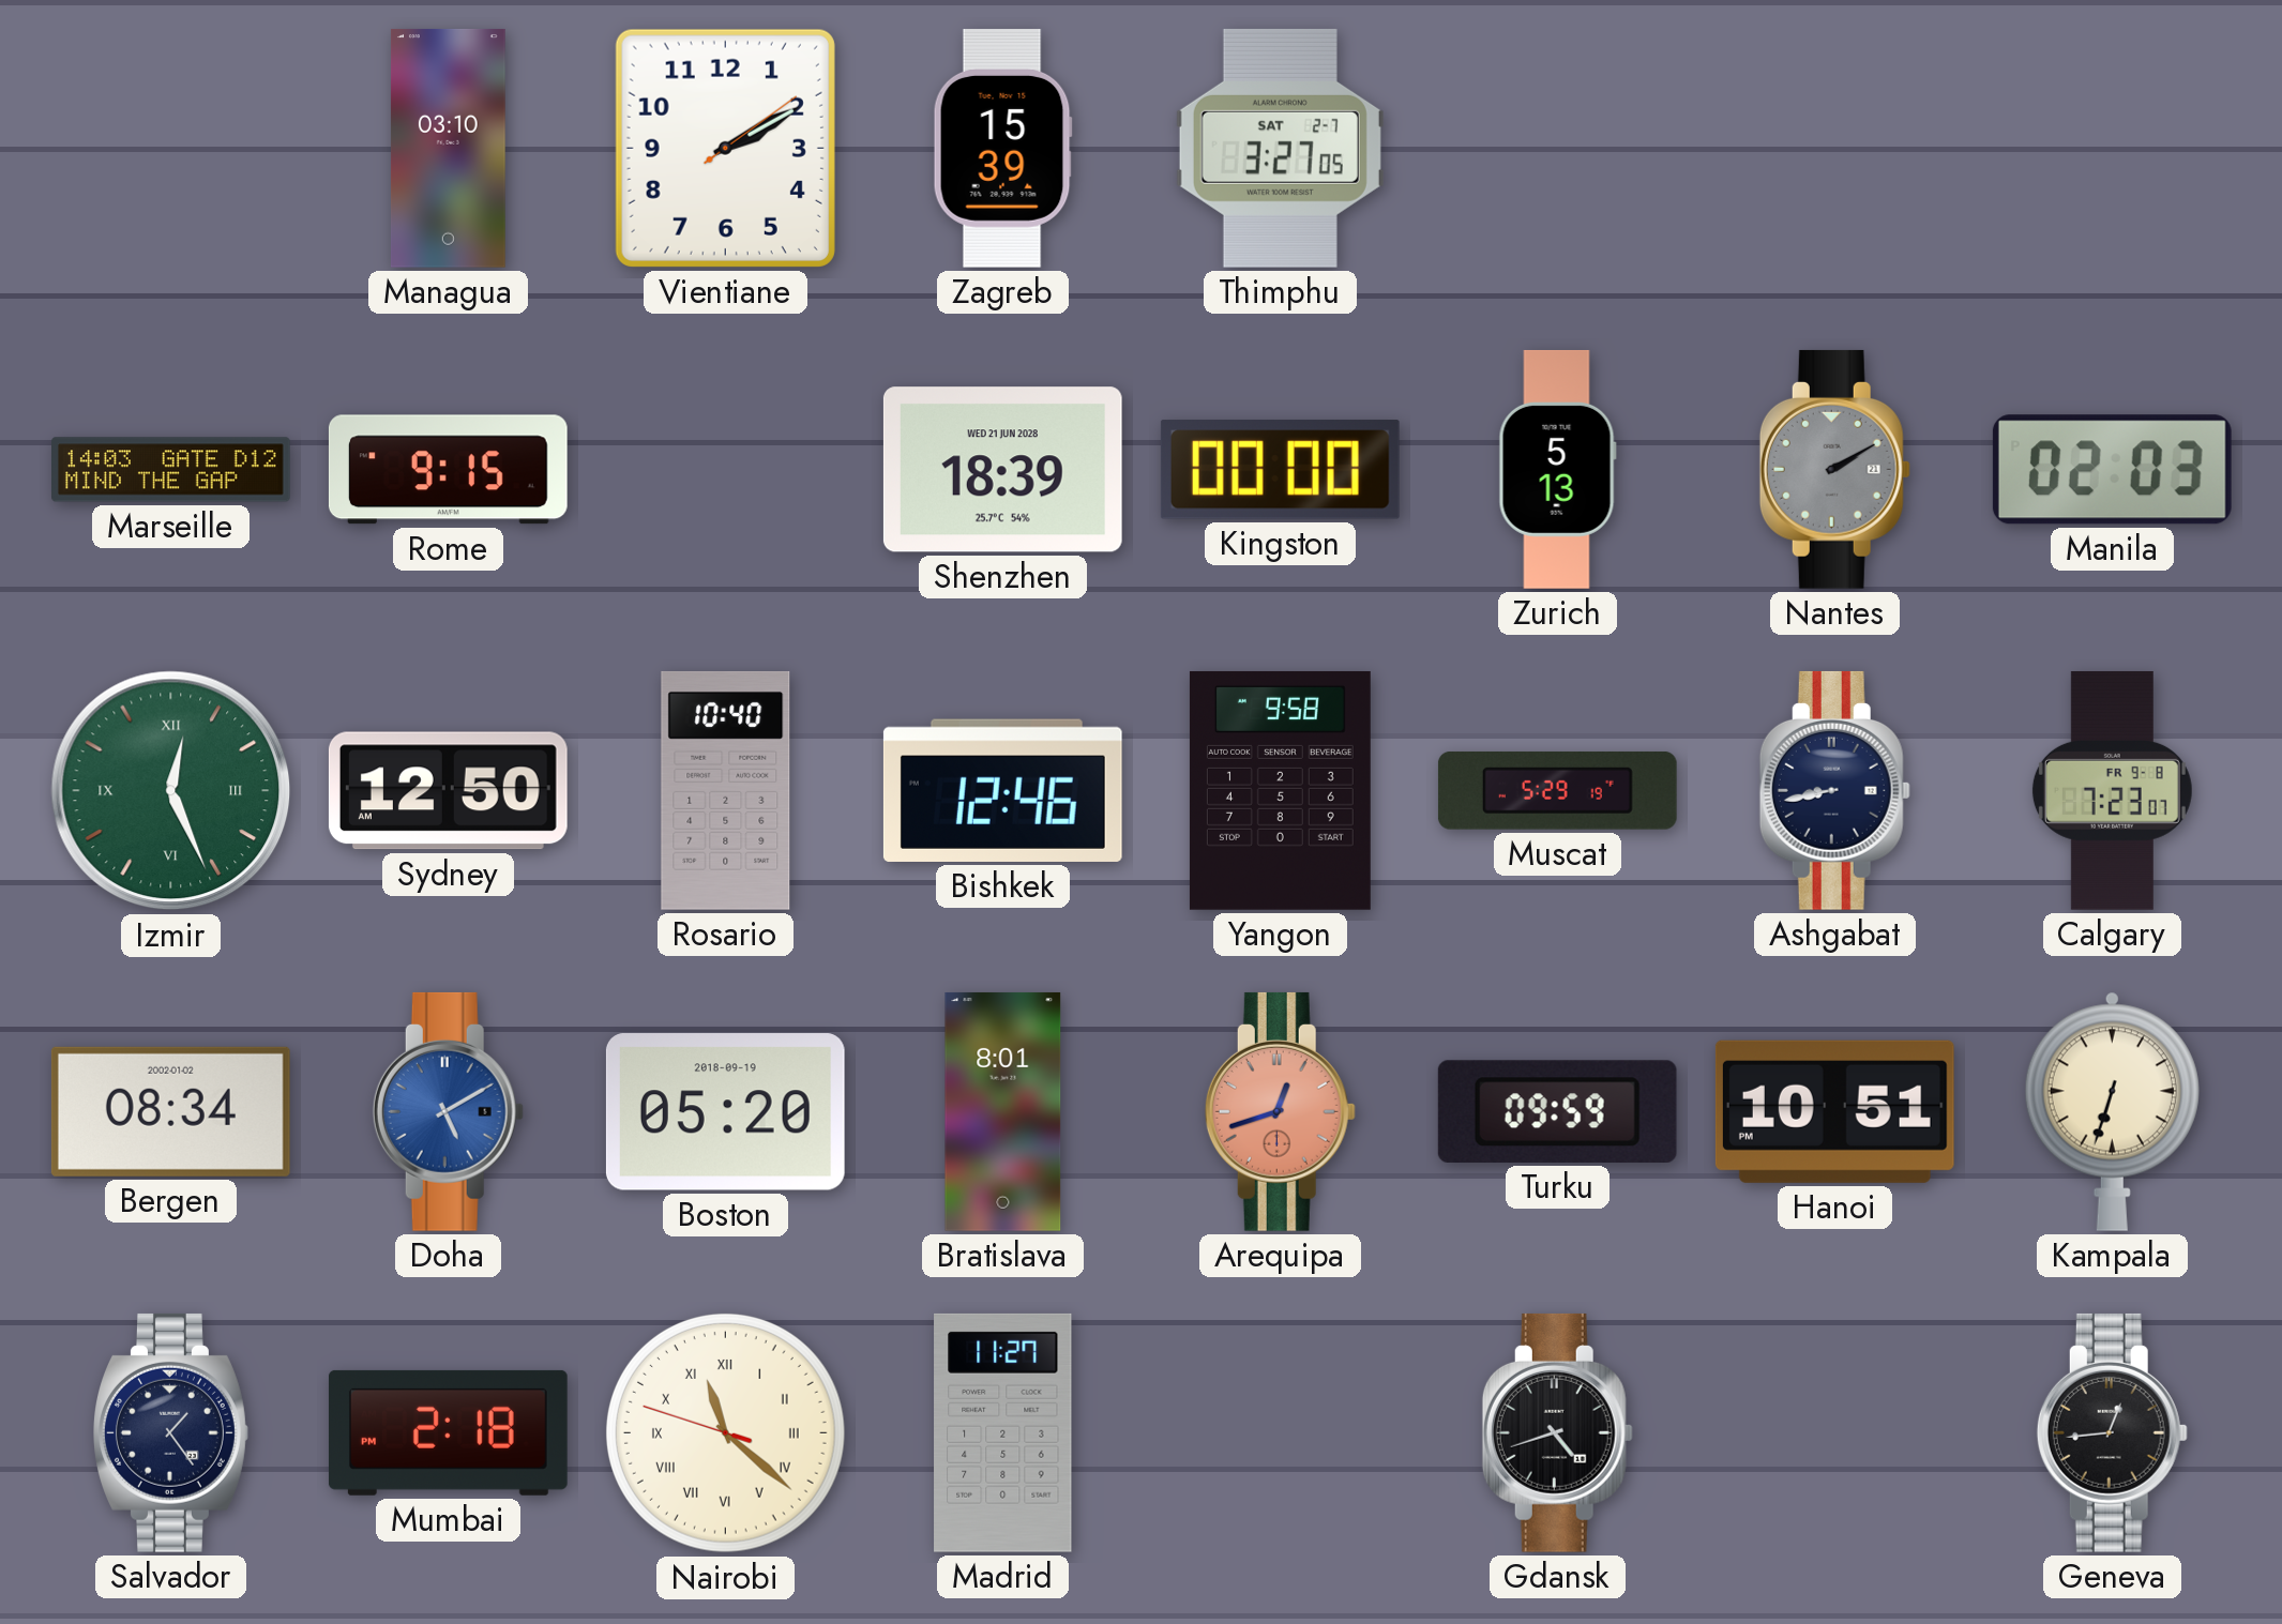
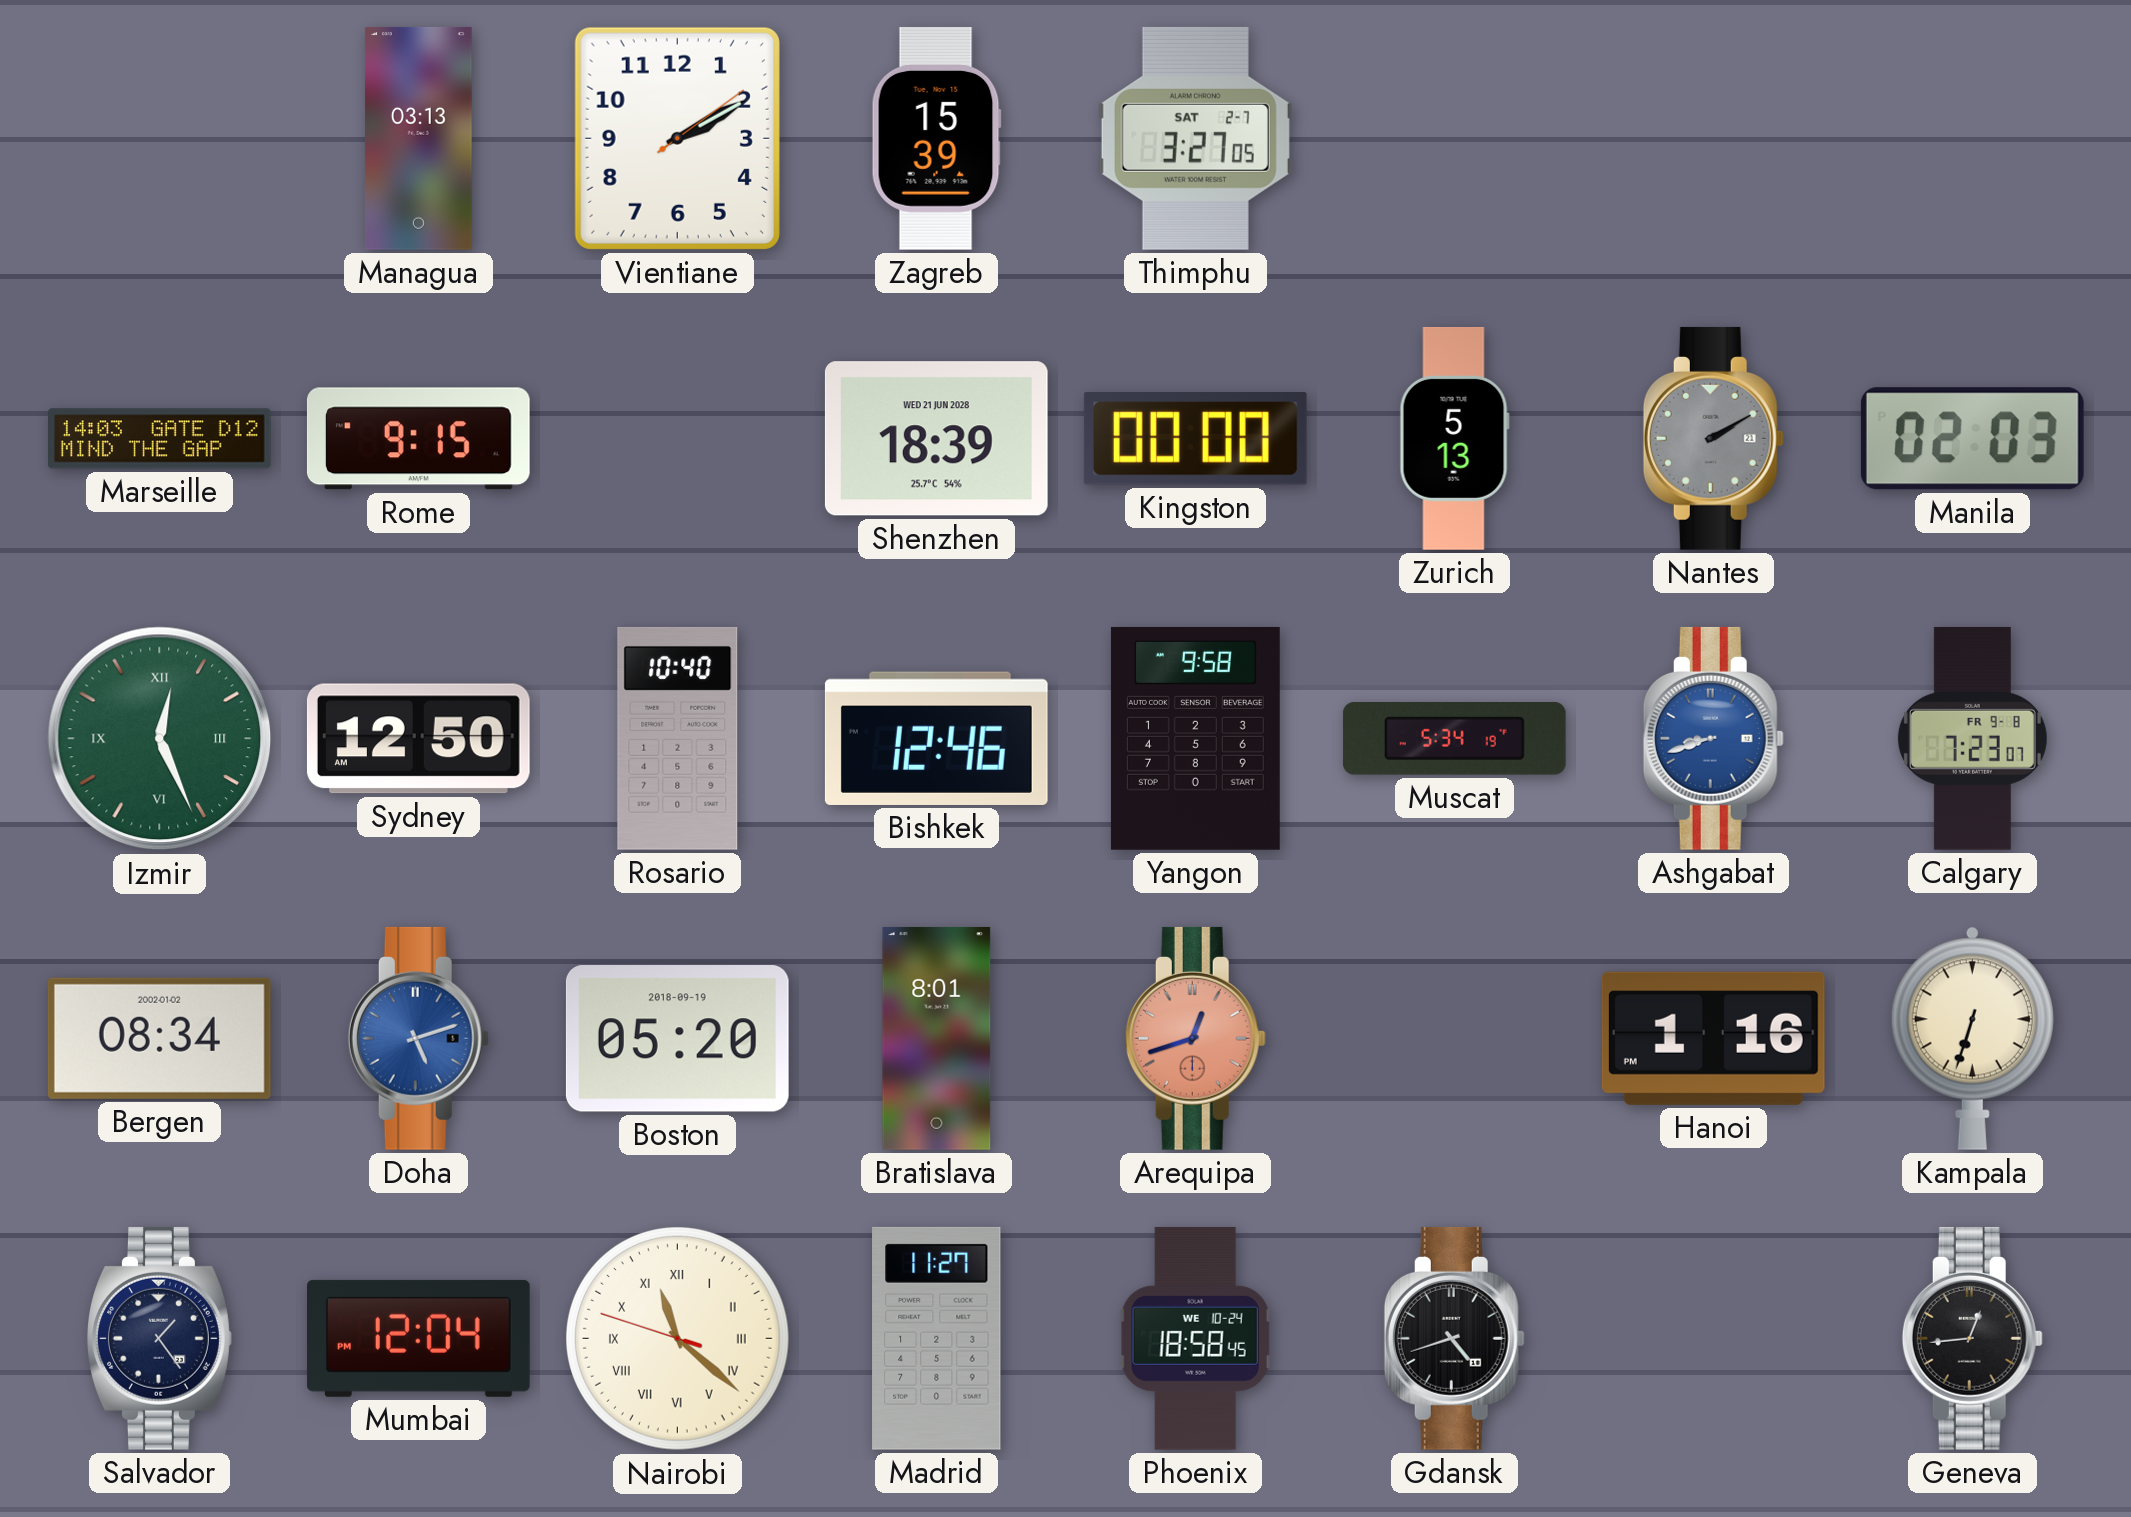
Managua: 03:10 -> 03:13
Muscat: 5:29 -> 5:34
Ashgabat: 8:43 -> 8:42
Ashgabat dial: navy -> blue
Doha: 5:10 -> 5:12
Turku: 09:59 -> none
Hanoi: 10:51 -> 1:16
Mumbai: 2:18 -> 12:04
Phoenix: none -> 18:58
